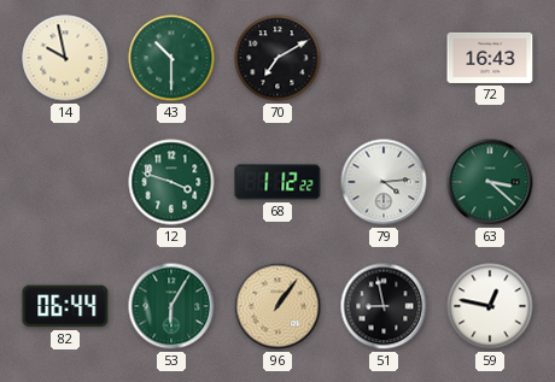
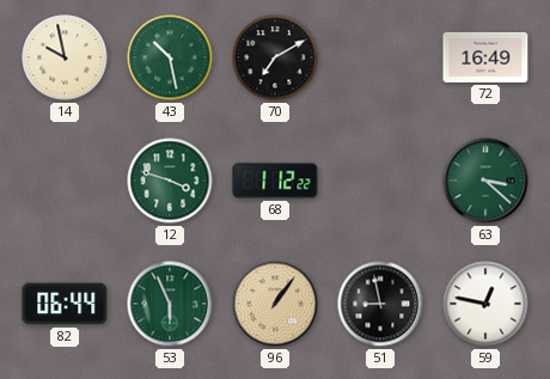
43: 10:30 -> 10:28
72: 16:43 -> 16:49
79: 4:14 -> none
53: 6:05 -> 5:56
